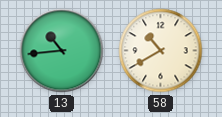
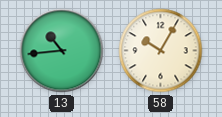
58: 10:40 -> 10:05
